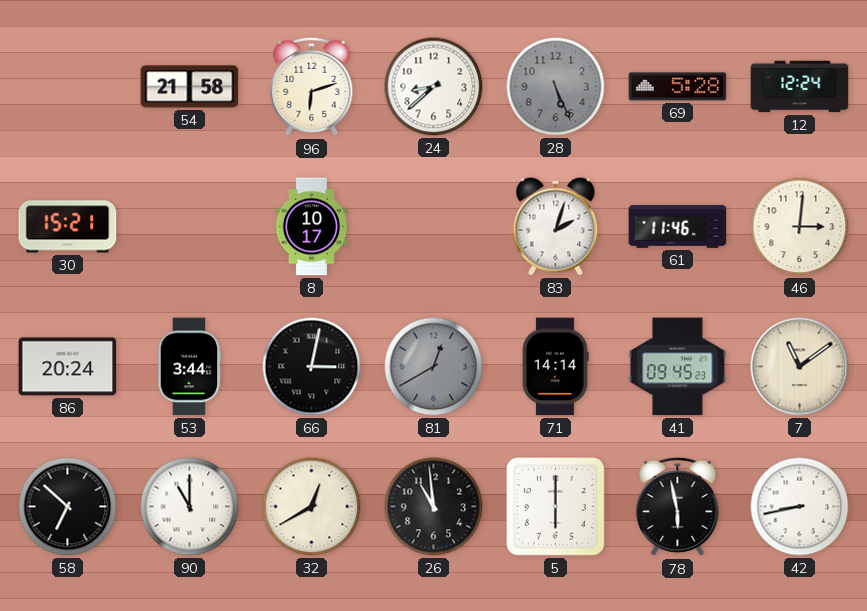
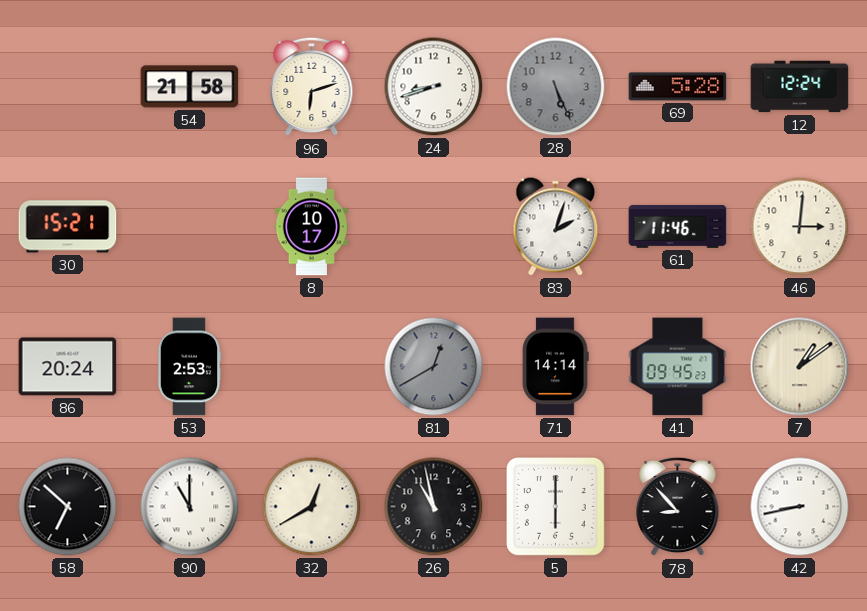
24: 8:38 -> 8:42
53: 3:44 -> 2:53
66: 3:02 -> none
7: 11:09 -> 1:09
26: 10:59 -> 10:58
78: 5:58 -> 8:53
